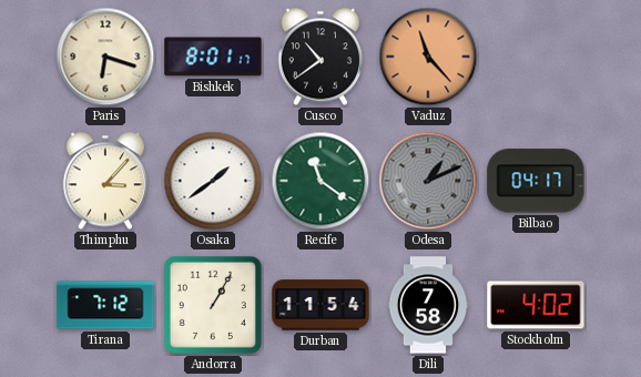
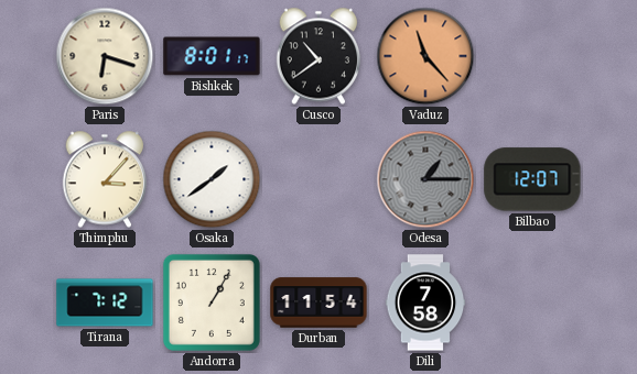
Recife: 11:21 -> none
Odesa: 1:11 -> 1:15
Bilbao: 04:17 -> 12:07
Stockholm: 4:02 -> none
